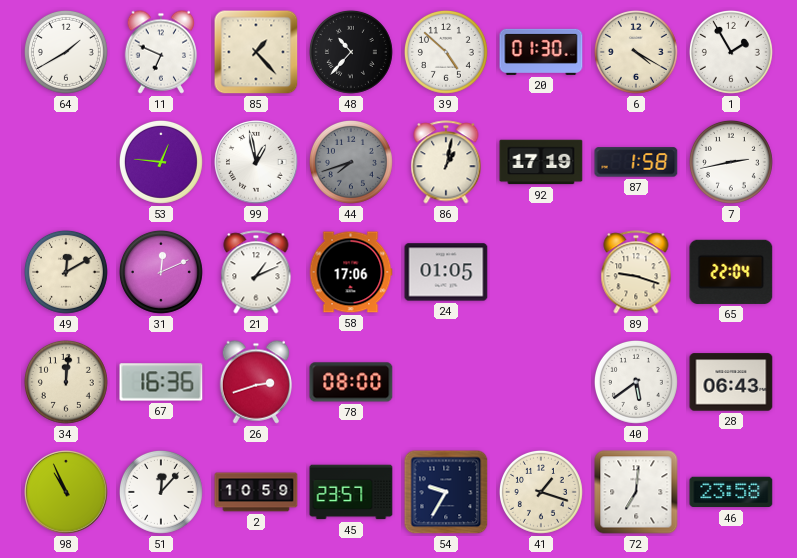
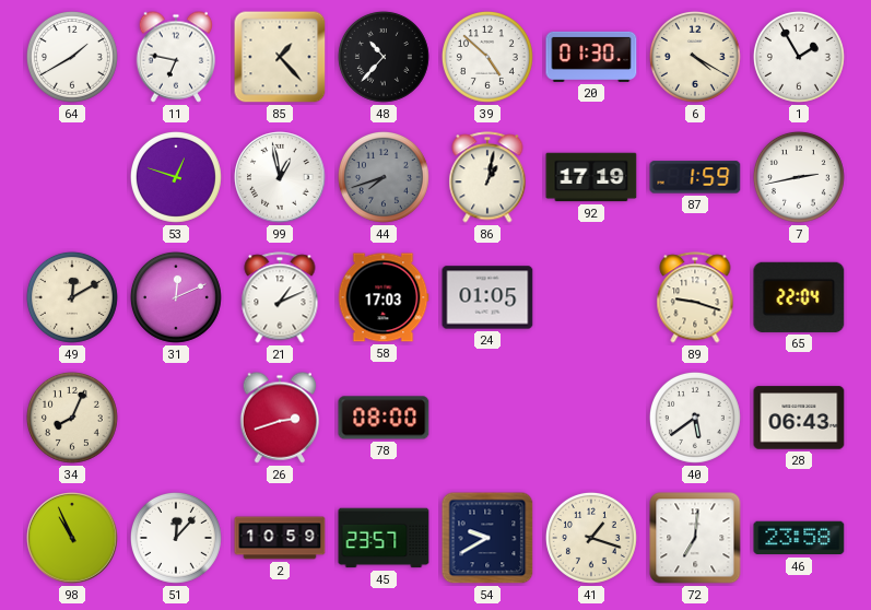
11: 6:49 -> 6:47
53: 12:46 -> 12:48
87: 1:58 -> 1:59
58: 17:06 -> 17:03
34: 12:01 -> 8:04
67: 16:36 -> none
54: 9:35 -> 9:40
